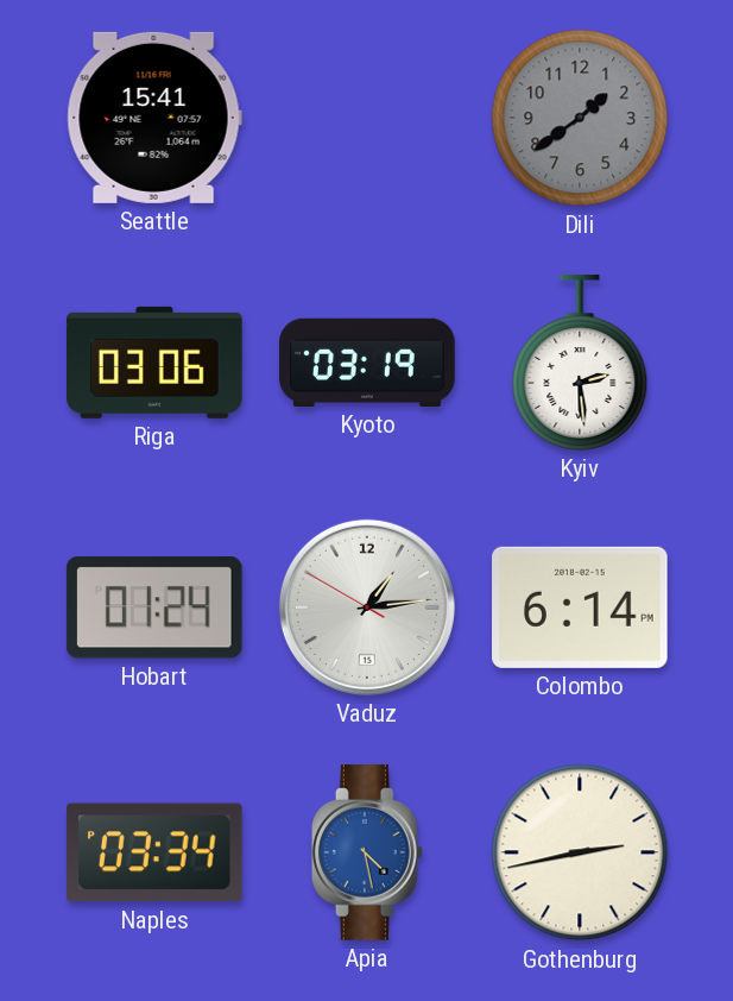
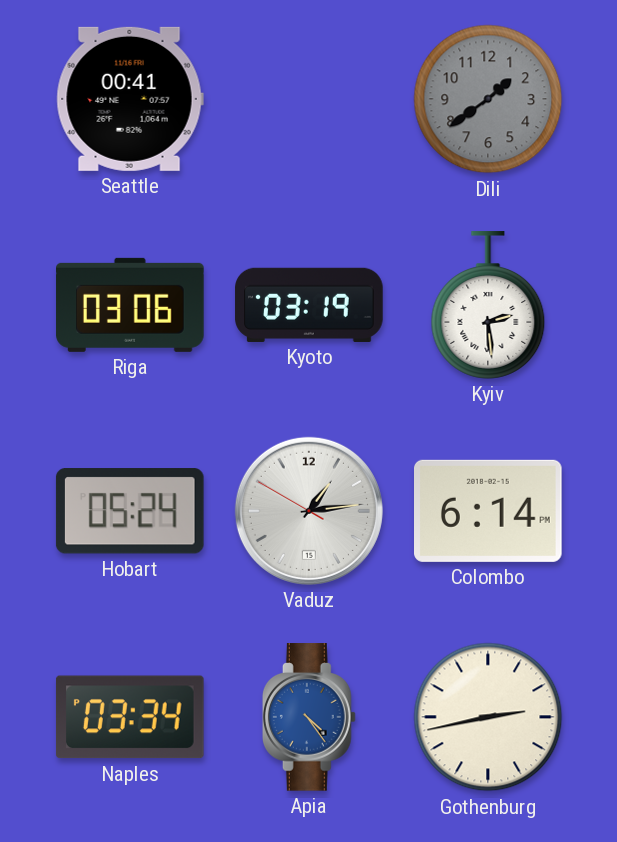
Seattle: 15:41 -> 00:41
Hobart: 01:24 -> 05:24
Apia: 4:28 -> 4:24
